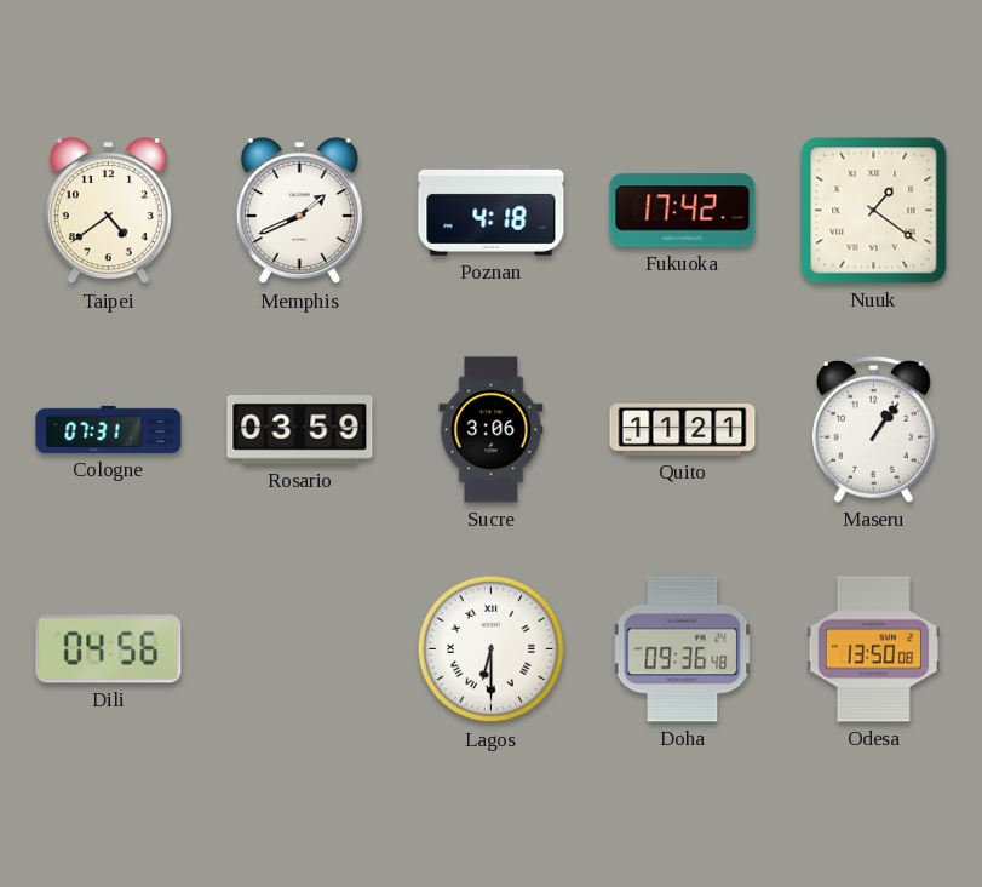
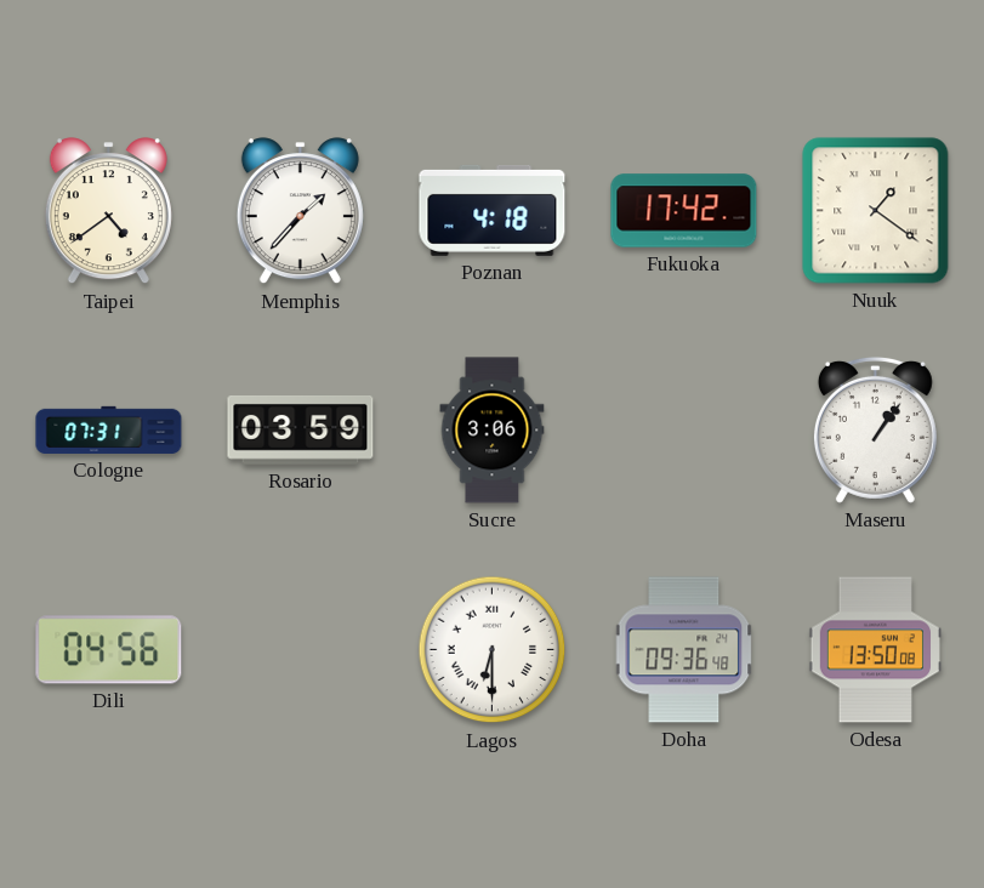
Memphis: 1:41 -> 1:37
Quito: 11:21 -> none
